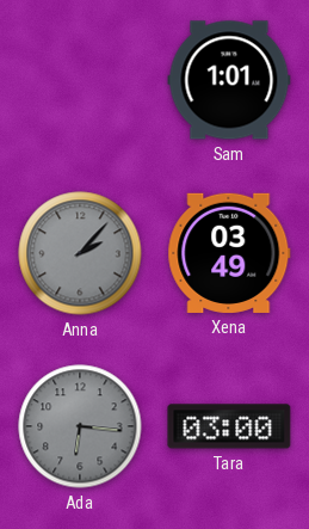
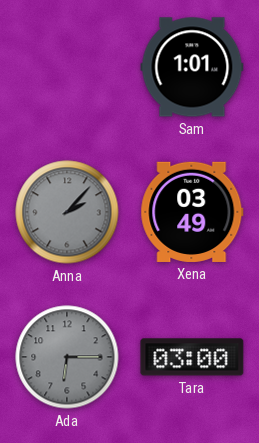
Ada: 6:16 -> 6:15
